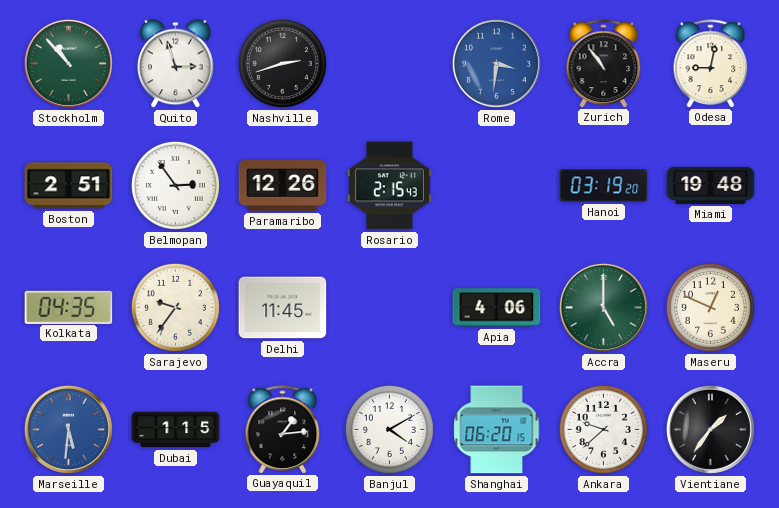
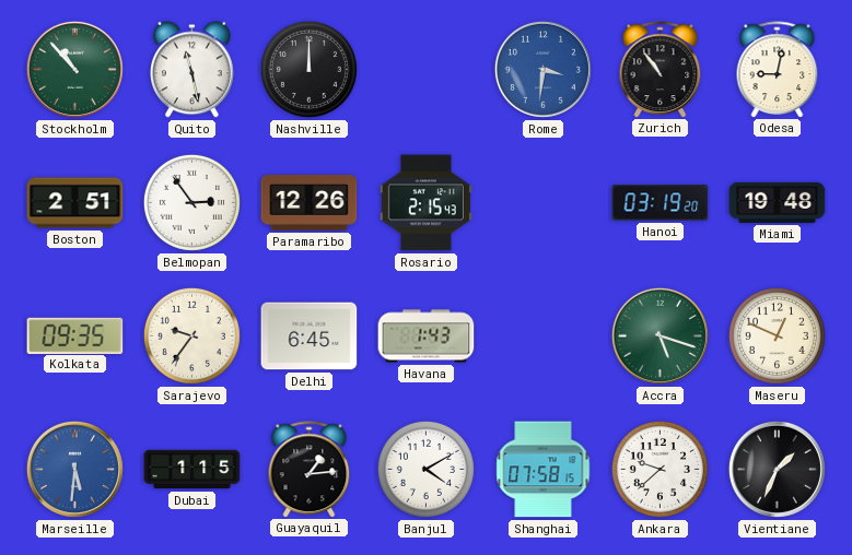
Quito: 2:57 -> 11:28
Nashville: 2:42 -> 12:00
Kolkata: 04:35 -> 09:35
Delhi: 11:45 -> 6:45
Havana: none -> 1:43
Apia: 4:06 -> none
Accra: 5:00 -> 5:18
Shanghai: 06:20 -> 07:58
Vientiane: 1:36 -> 1:34
